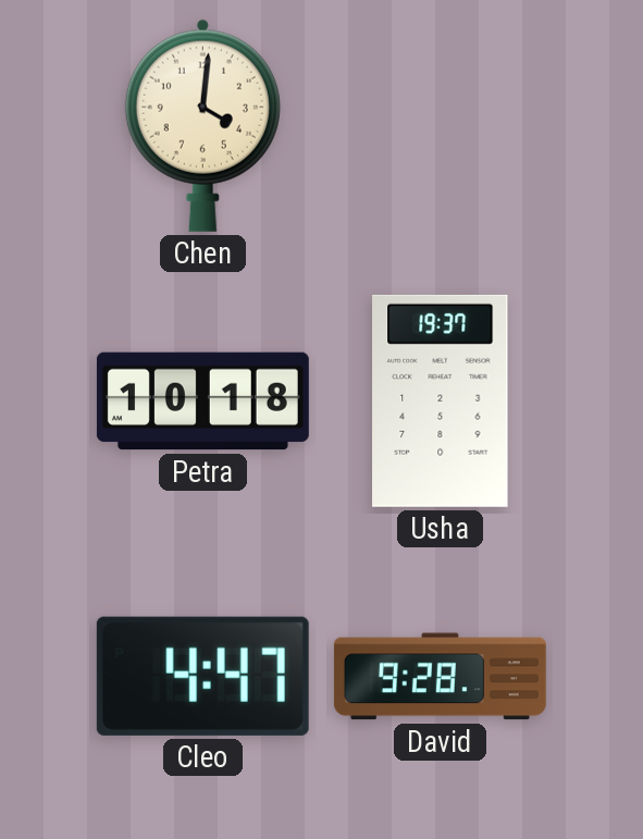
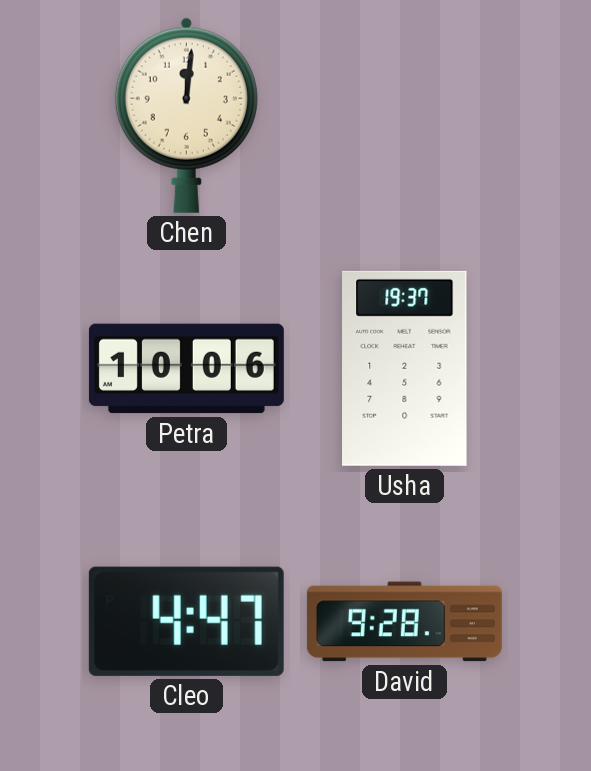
Chen: 4:01 -> 12:01
Petra: 10:18 -> 10:06
